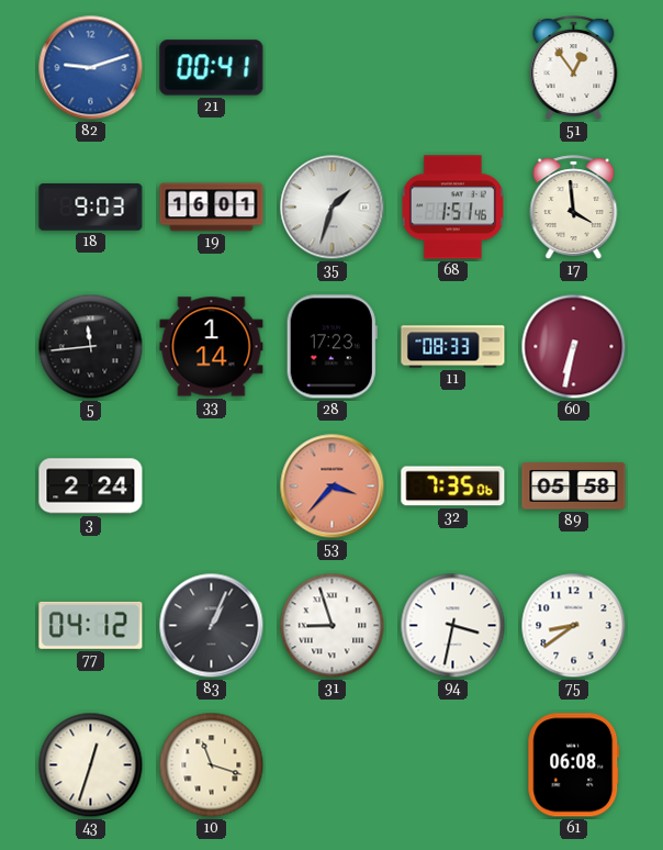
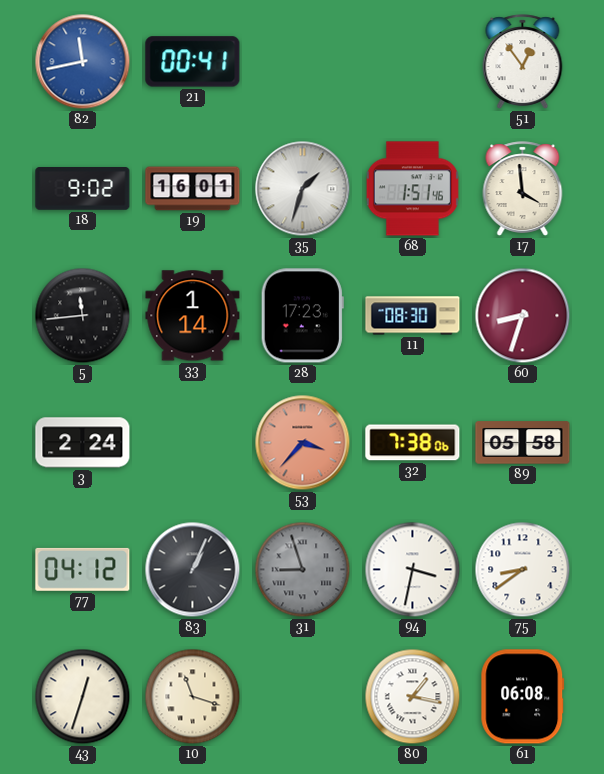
82: 9:12 -> 11:43
18: 9:03 -> 9:02
11: 08:33 -> 08:30
60: 6:32 -> 8:33
32: 7:35 -> 7:38
31 dial: white -> grey
80: none -> 1:17
